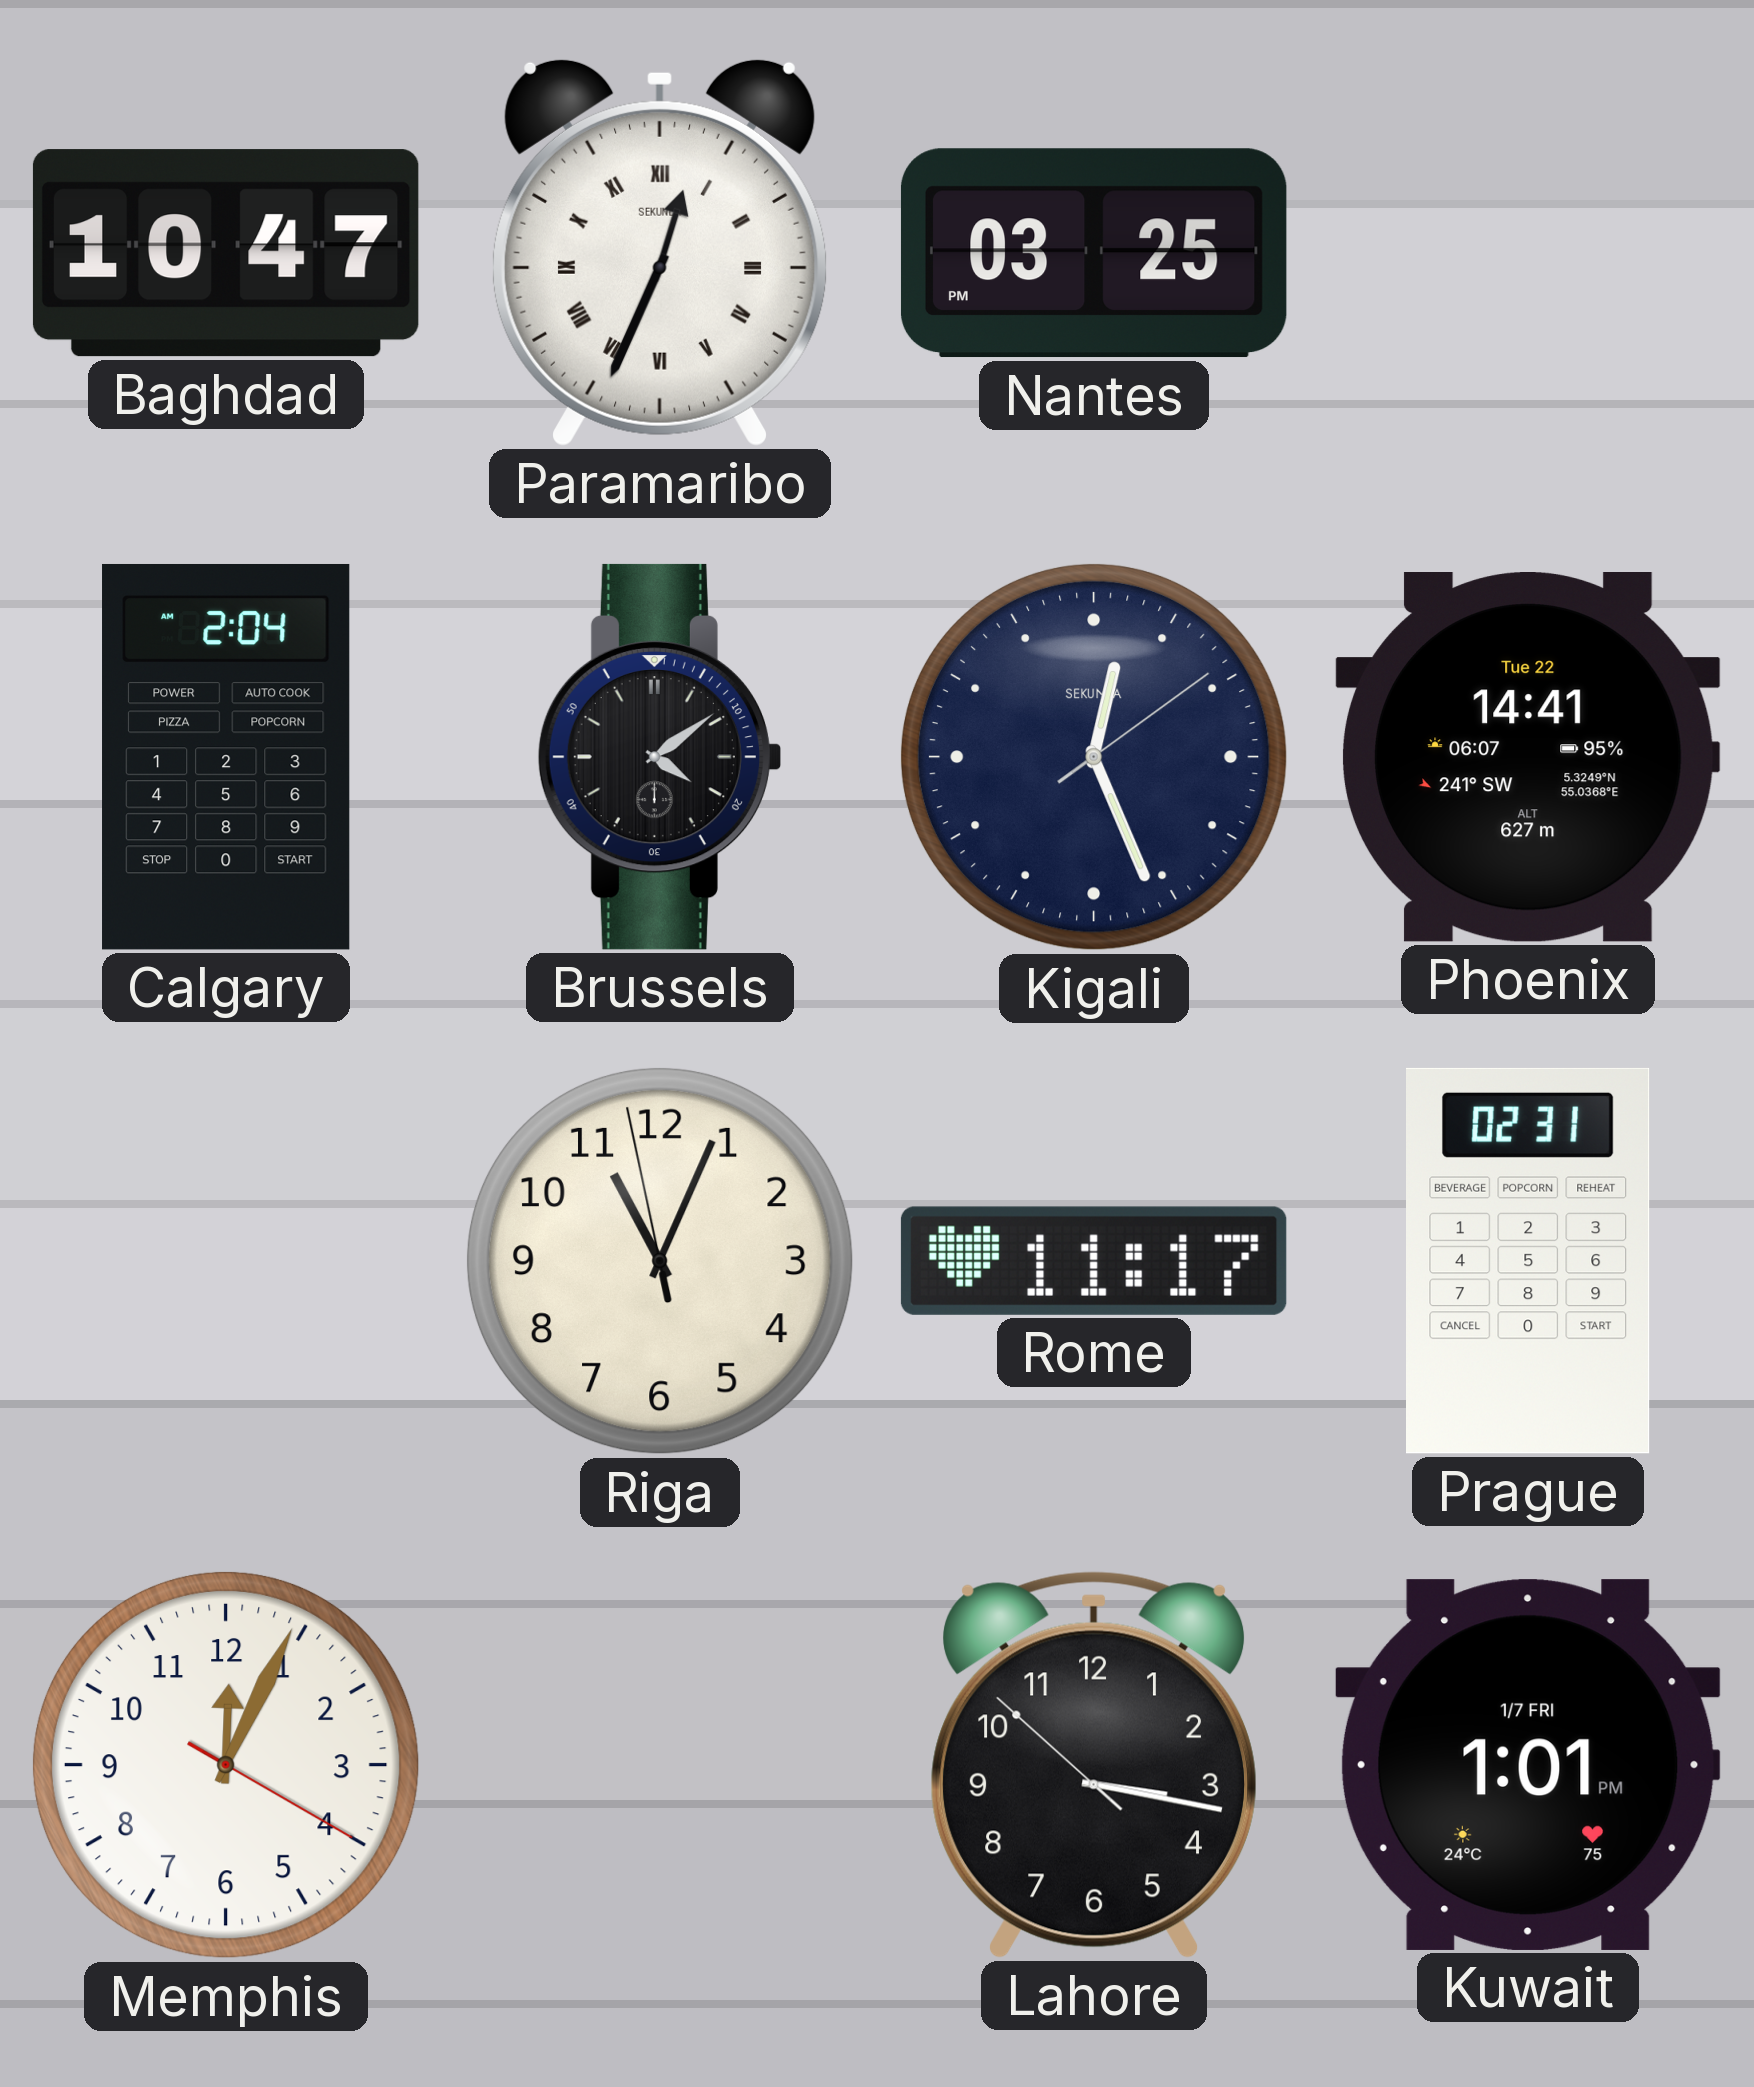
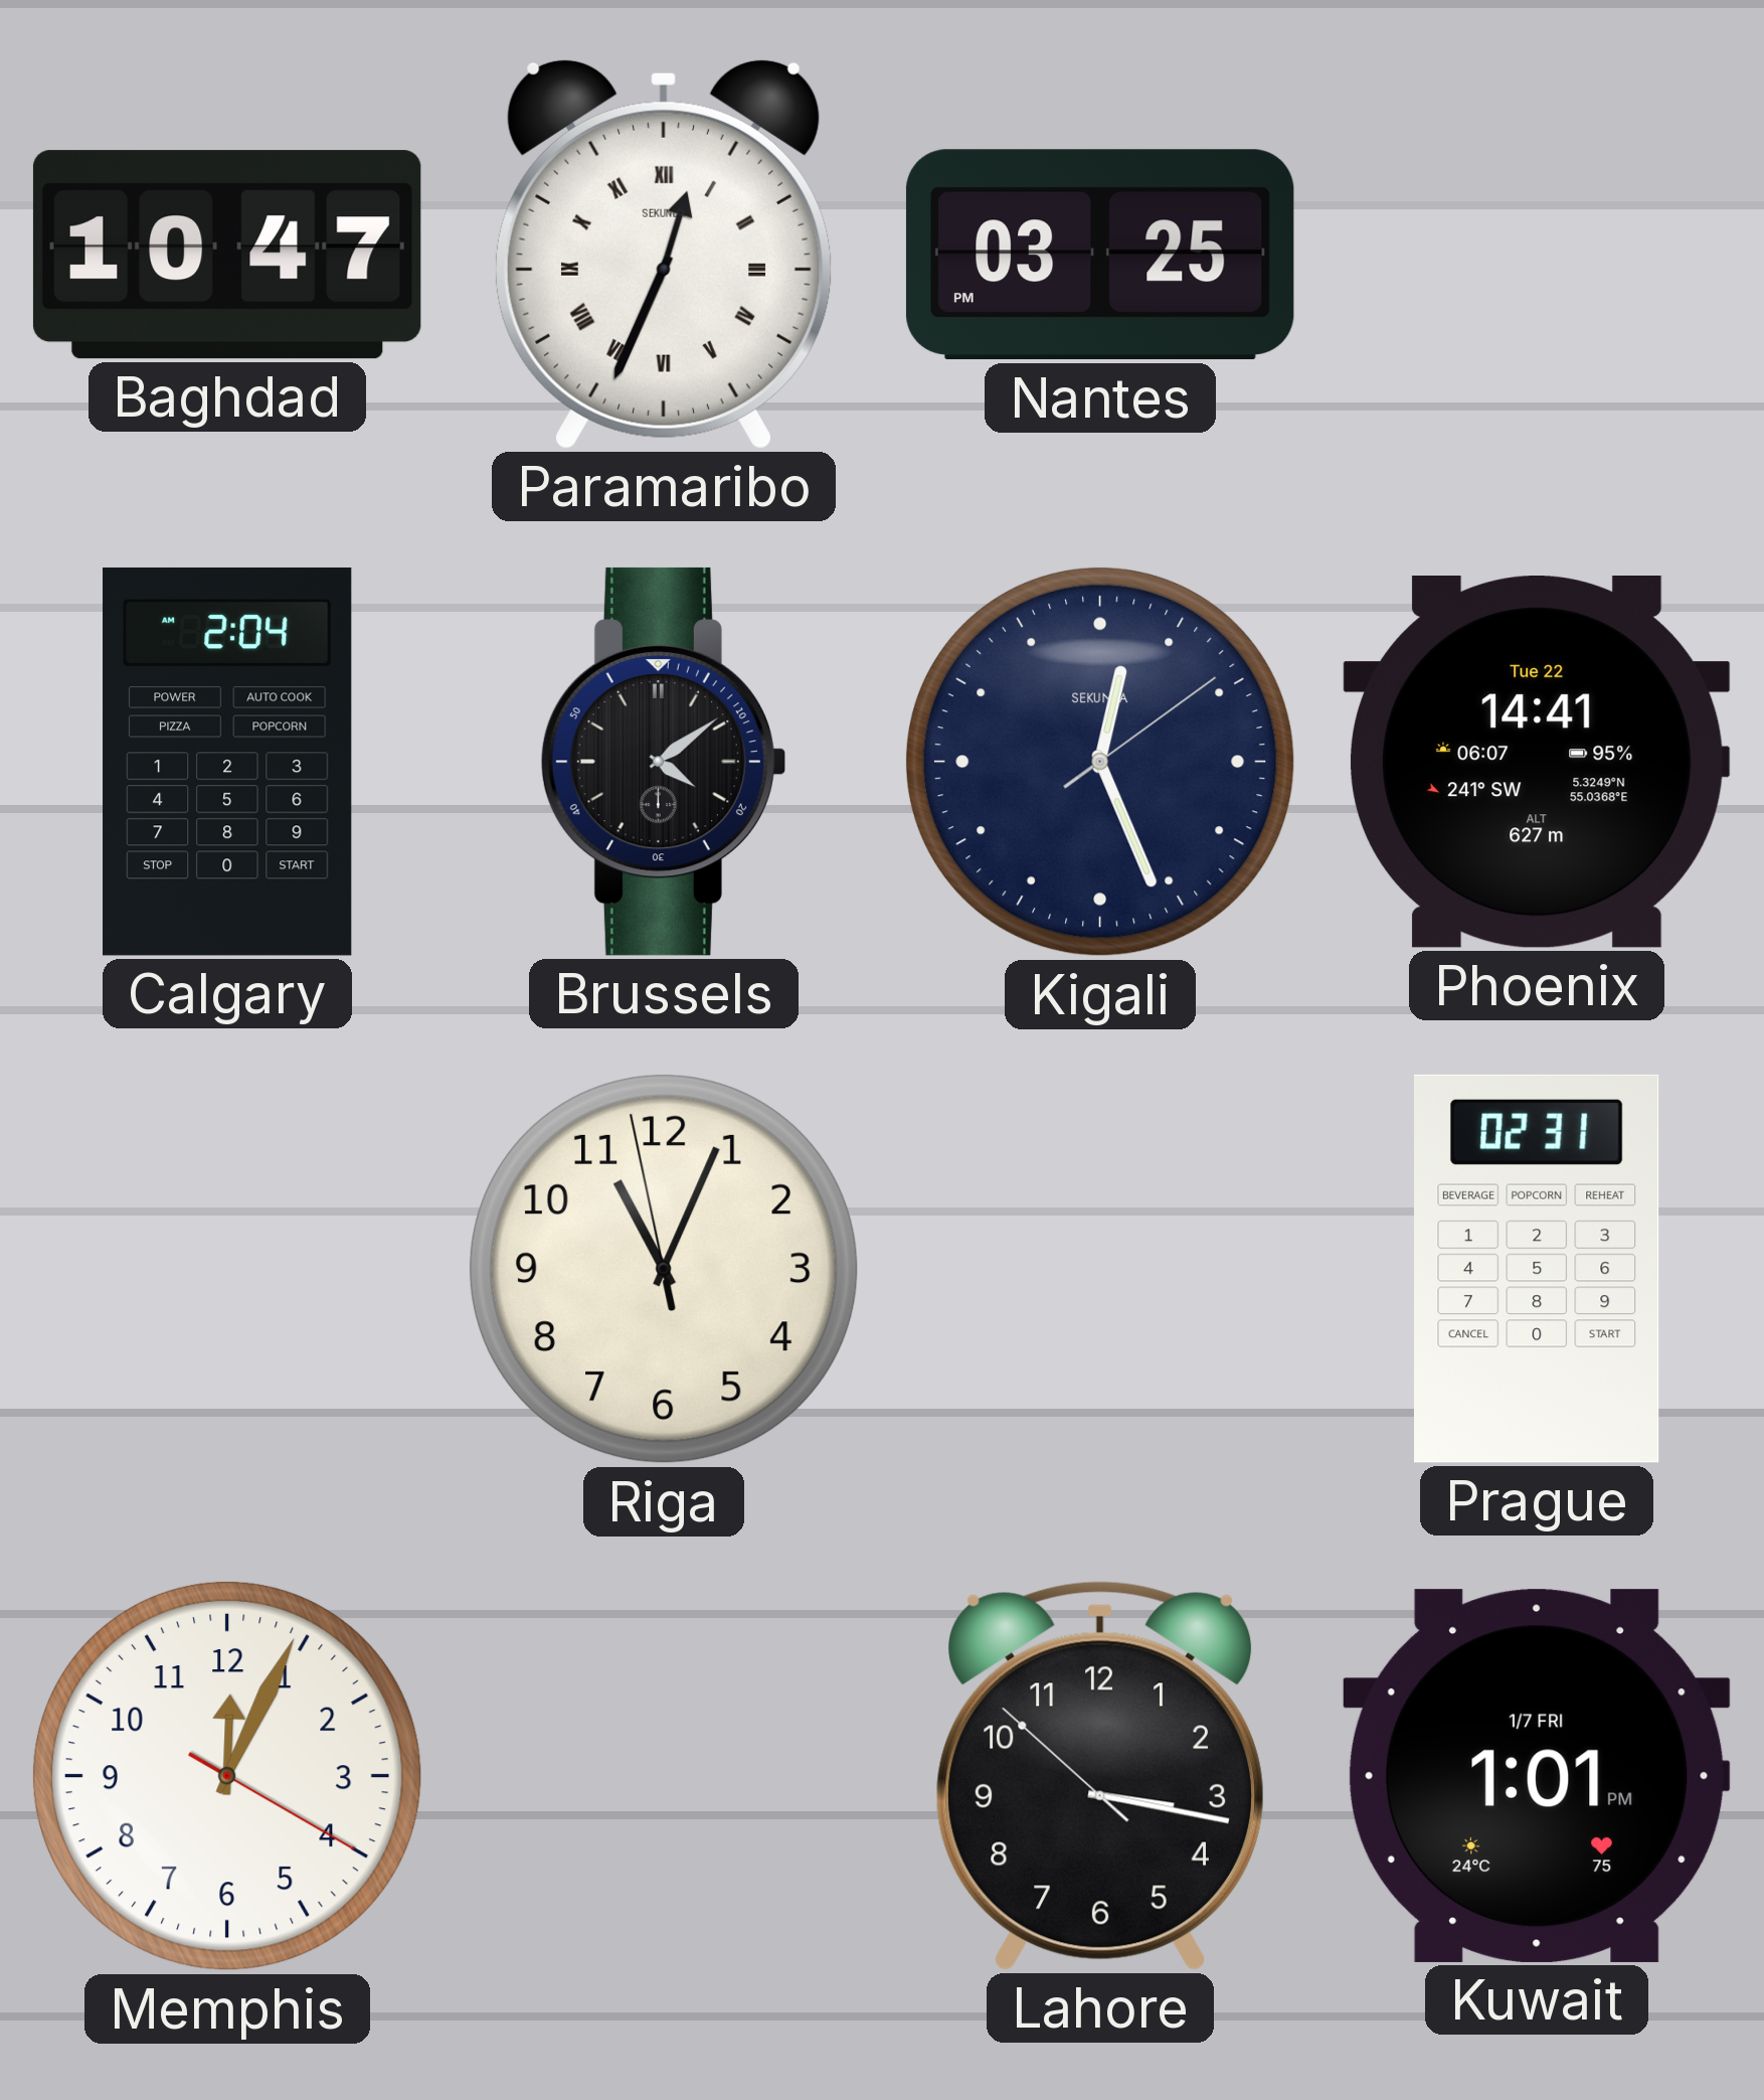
Rome: 11:17 -> none
